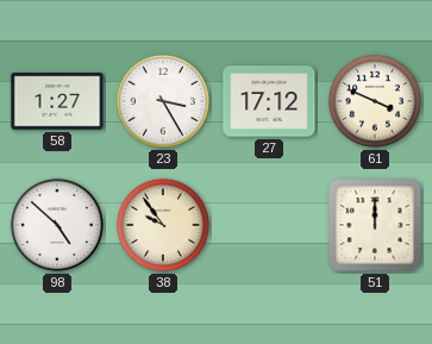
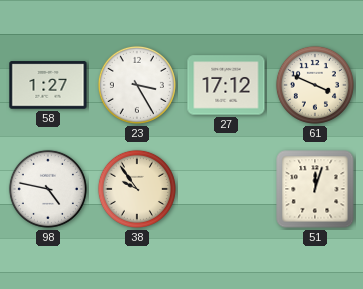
98: 4:52 -> 4:47
51: 12:00 -> 12:03
